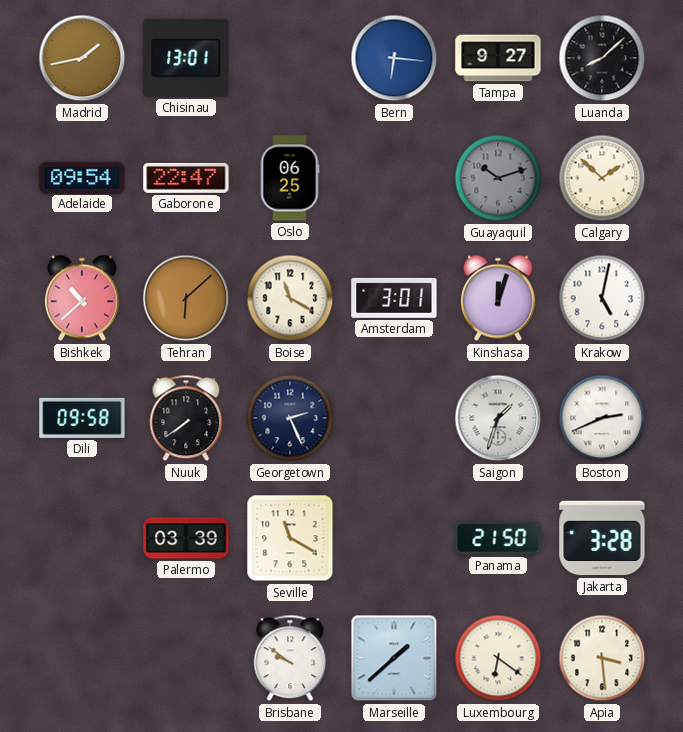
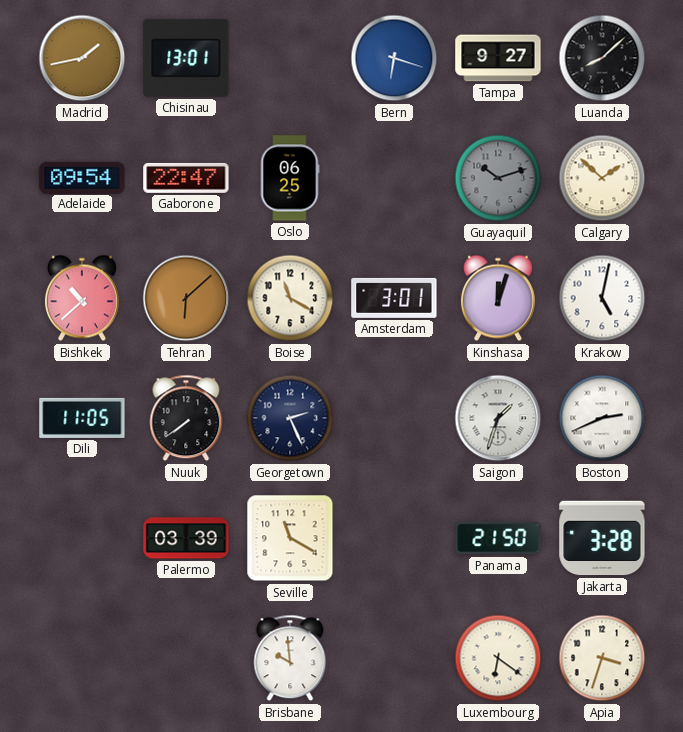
Bern: 6:16 -> 6:18
Dili: 09:58 -> 11:05
Brisbane: 9:51 -> 9:59
Marseille: 1:38 -> none
Apia: 3:29 -> 3:33
